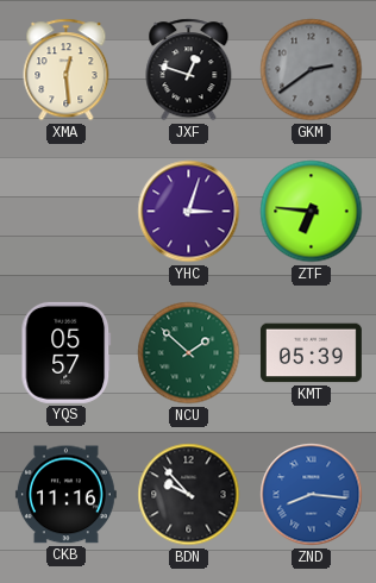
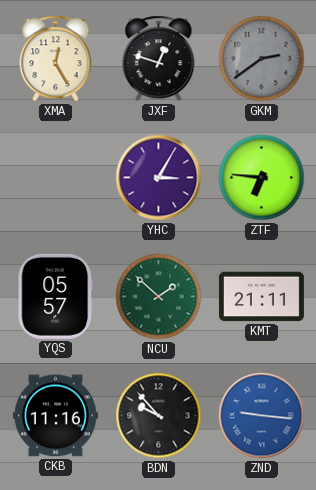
XMA: 12:29 -> 12:25
YHC: 3:03 -> 3:05
KMT: 05:39 -> 21:11
ZND: 8:16 -> 9:16
